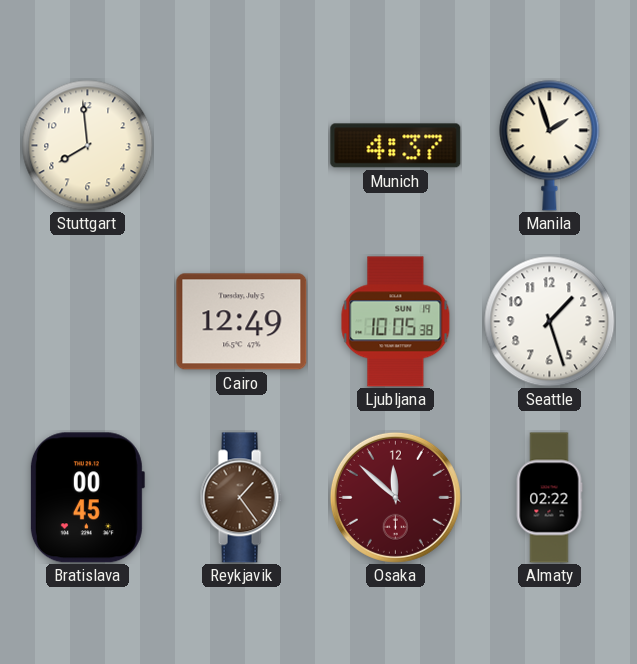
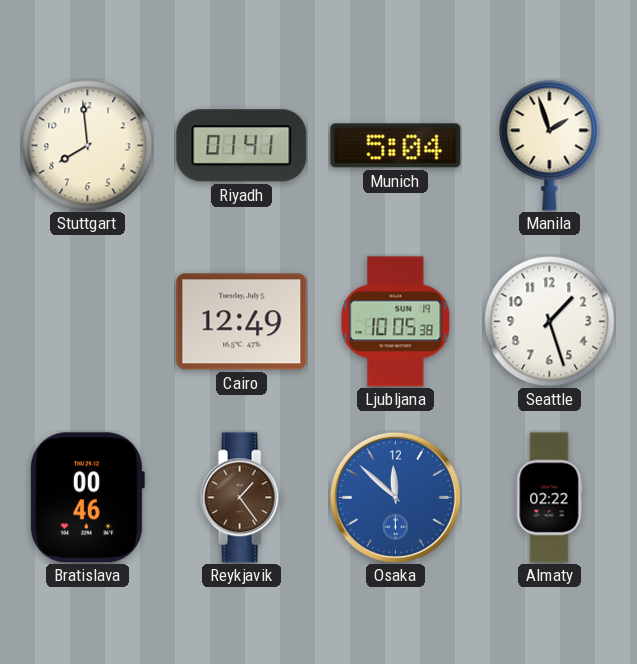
Riyadh: none -> 01:41
Munich: 4:37 -> 5:04
Bratislava: 00:45 -> 00:46
Osaka dial: burgundy -> blue
